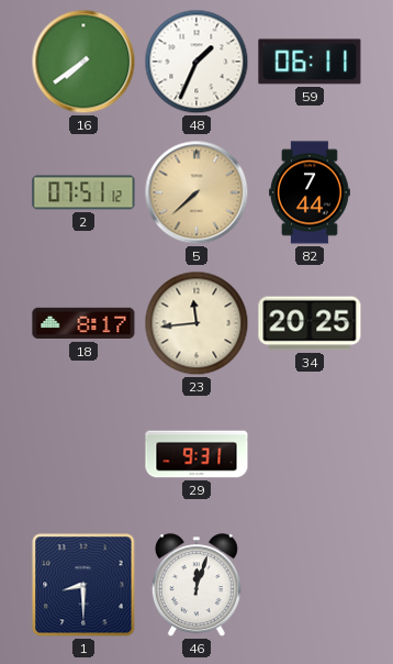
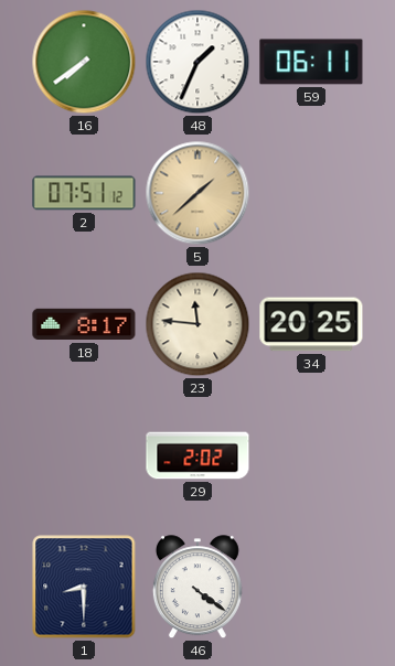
5: 7:38 -> 1:38
82: 7:44 -> none
23: 11:44 -> 11:46
29: 9:31 -> 2:02
46: 12:03 -> 4:21
